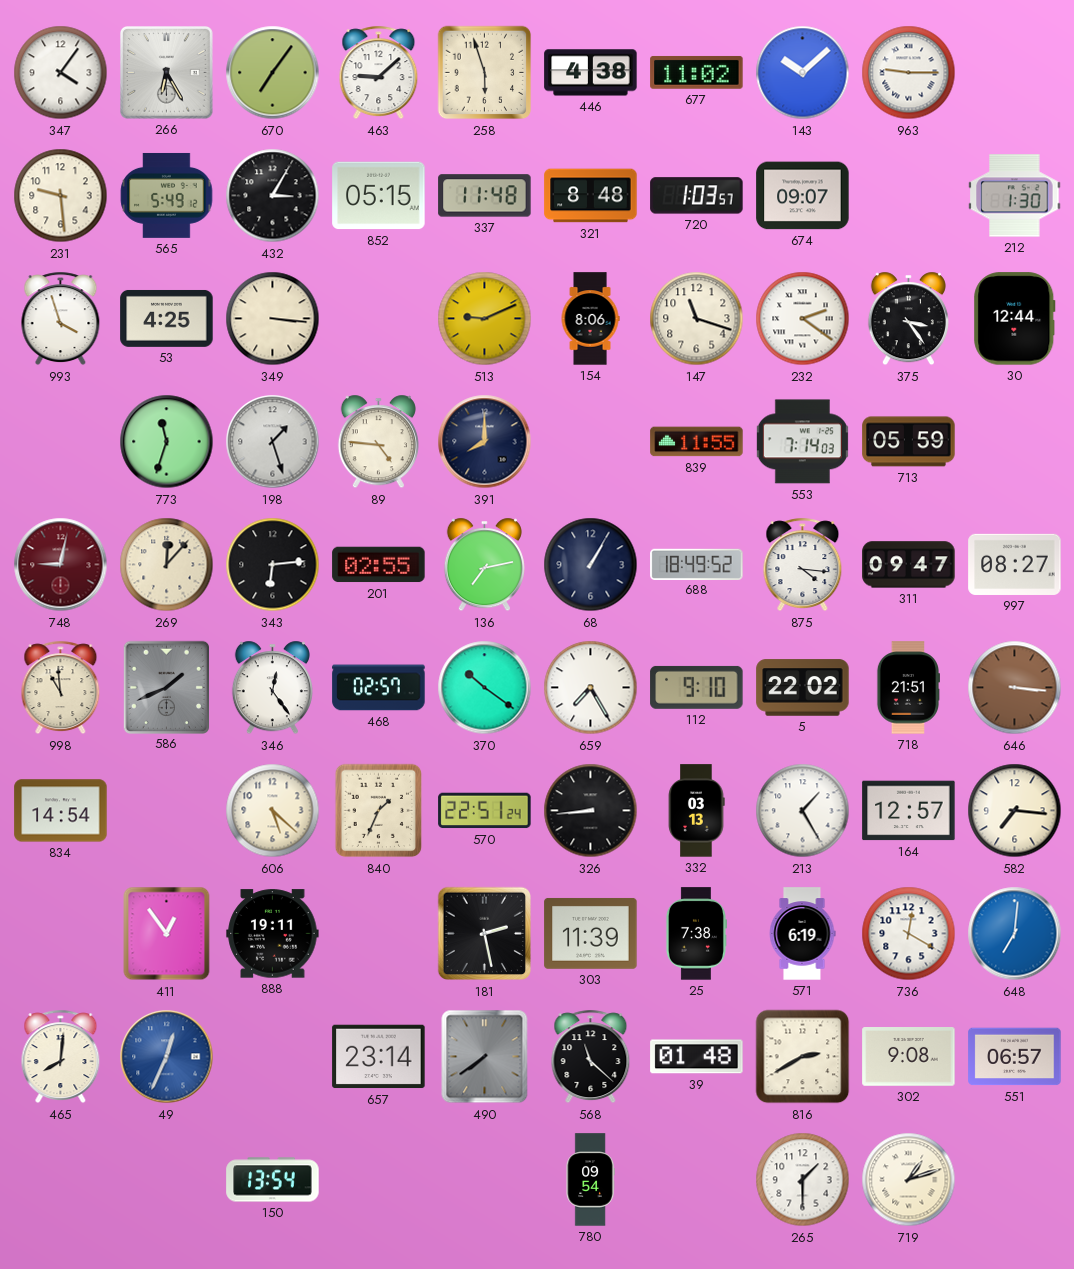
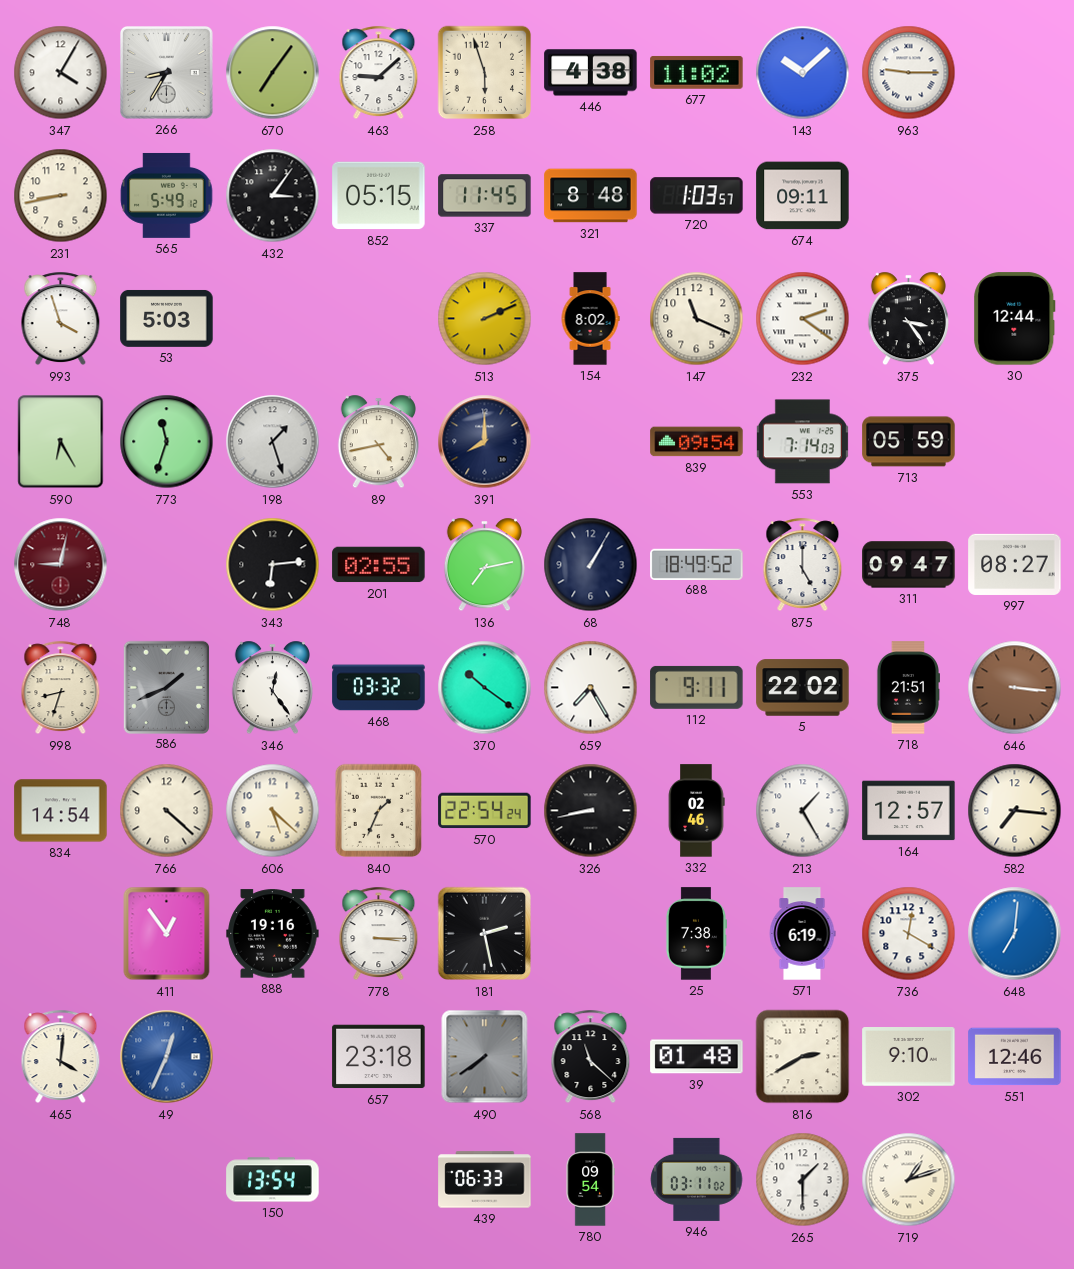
347: 4:06 -> 4:05
266: 6:25 -> 8:35
231: 9:29 -> 8:43
432: 3:05 -> 3:06
337: 11:48 -> 11:45
674: 09:07 -> 09:11
212: 1:30 -> none
53: 4:25 -> 5:03
349: 3:16 -> none
513: 9:11 -> 2:11
154: 8:06 -> 8:02
147: 11:18 -> 11:19
590: none -> 6:25
89: 4:46 -> 4:43
839: 11:55 -> 09:54
269: 12:07 -> none
875: 4:16 -> 5:00
998: 10:59 -> 8:33
468: 02:57 -> 03:32
112: 9:10 -> 9:11
766: none -> 4:22
570: 22:51 -> 22:54
326: 8:44 -> 8:43
332: 03:13 -> 02:46
888: 19:11 -> 19:16
778: none -> 3:15
303: 11:39 -> none
465: 8:01 -> 4:01
657: 23:14 -> 23:18
302: 9:08 -> 9:10
551: 06:57 -> 12:46
439: none -> 06:33
946: none -> 03:11
